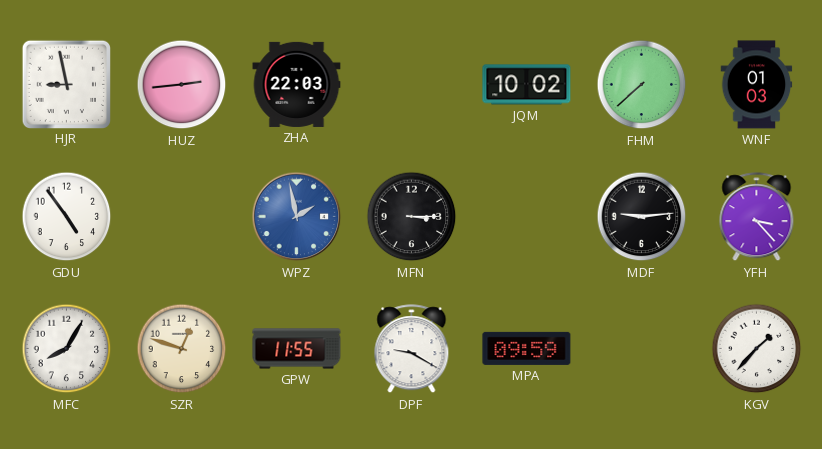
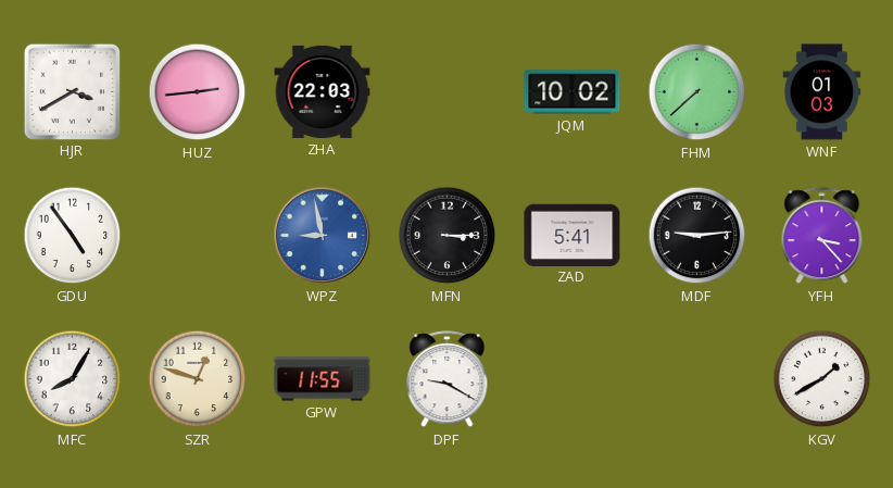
HJR: 8:58 -> 3:40
WPZ: 1:58 -> 8:58
ZAD: none -> 5:41
MPA: 09:59 -> none
KGV: 1:37 -> 1:40
